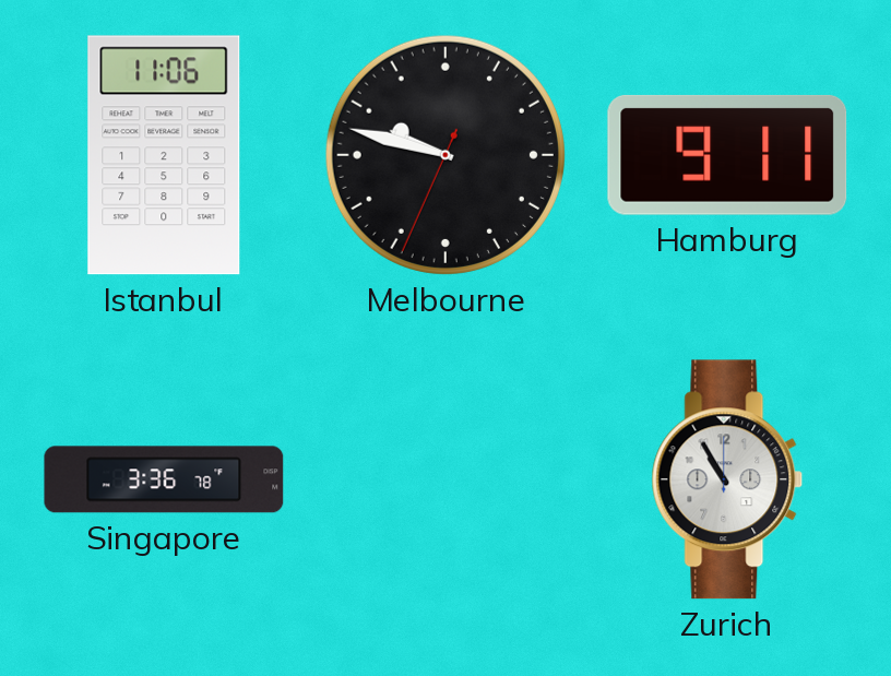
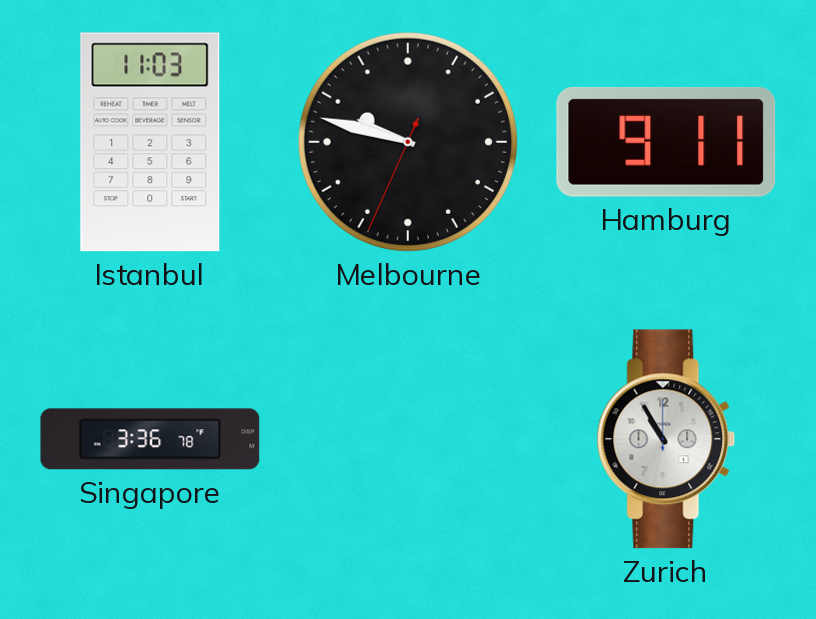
Istanbul: 11:06 -> 11:03
